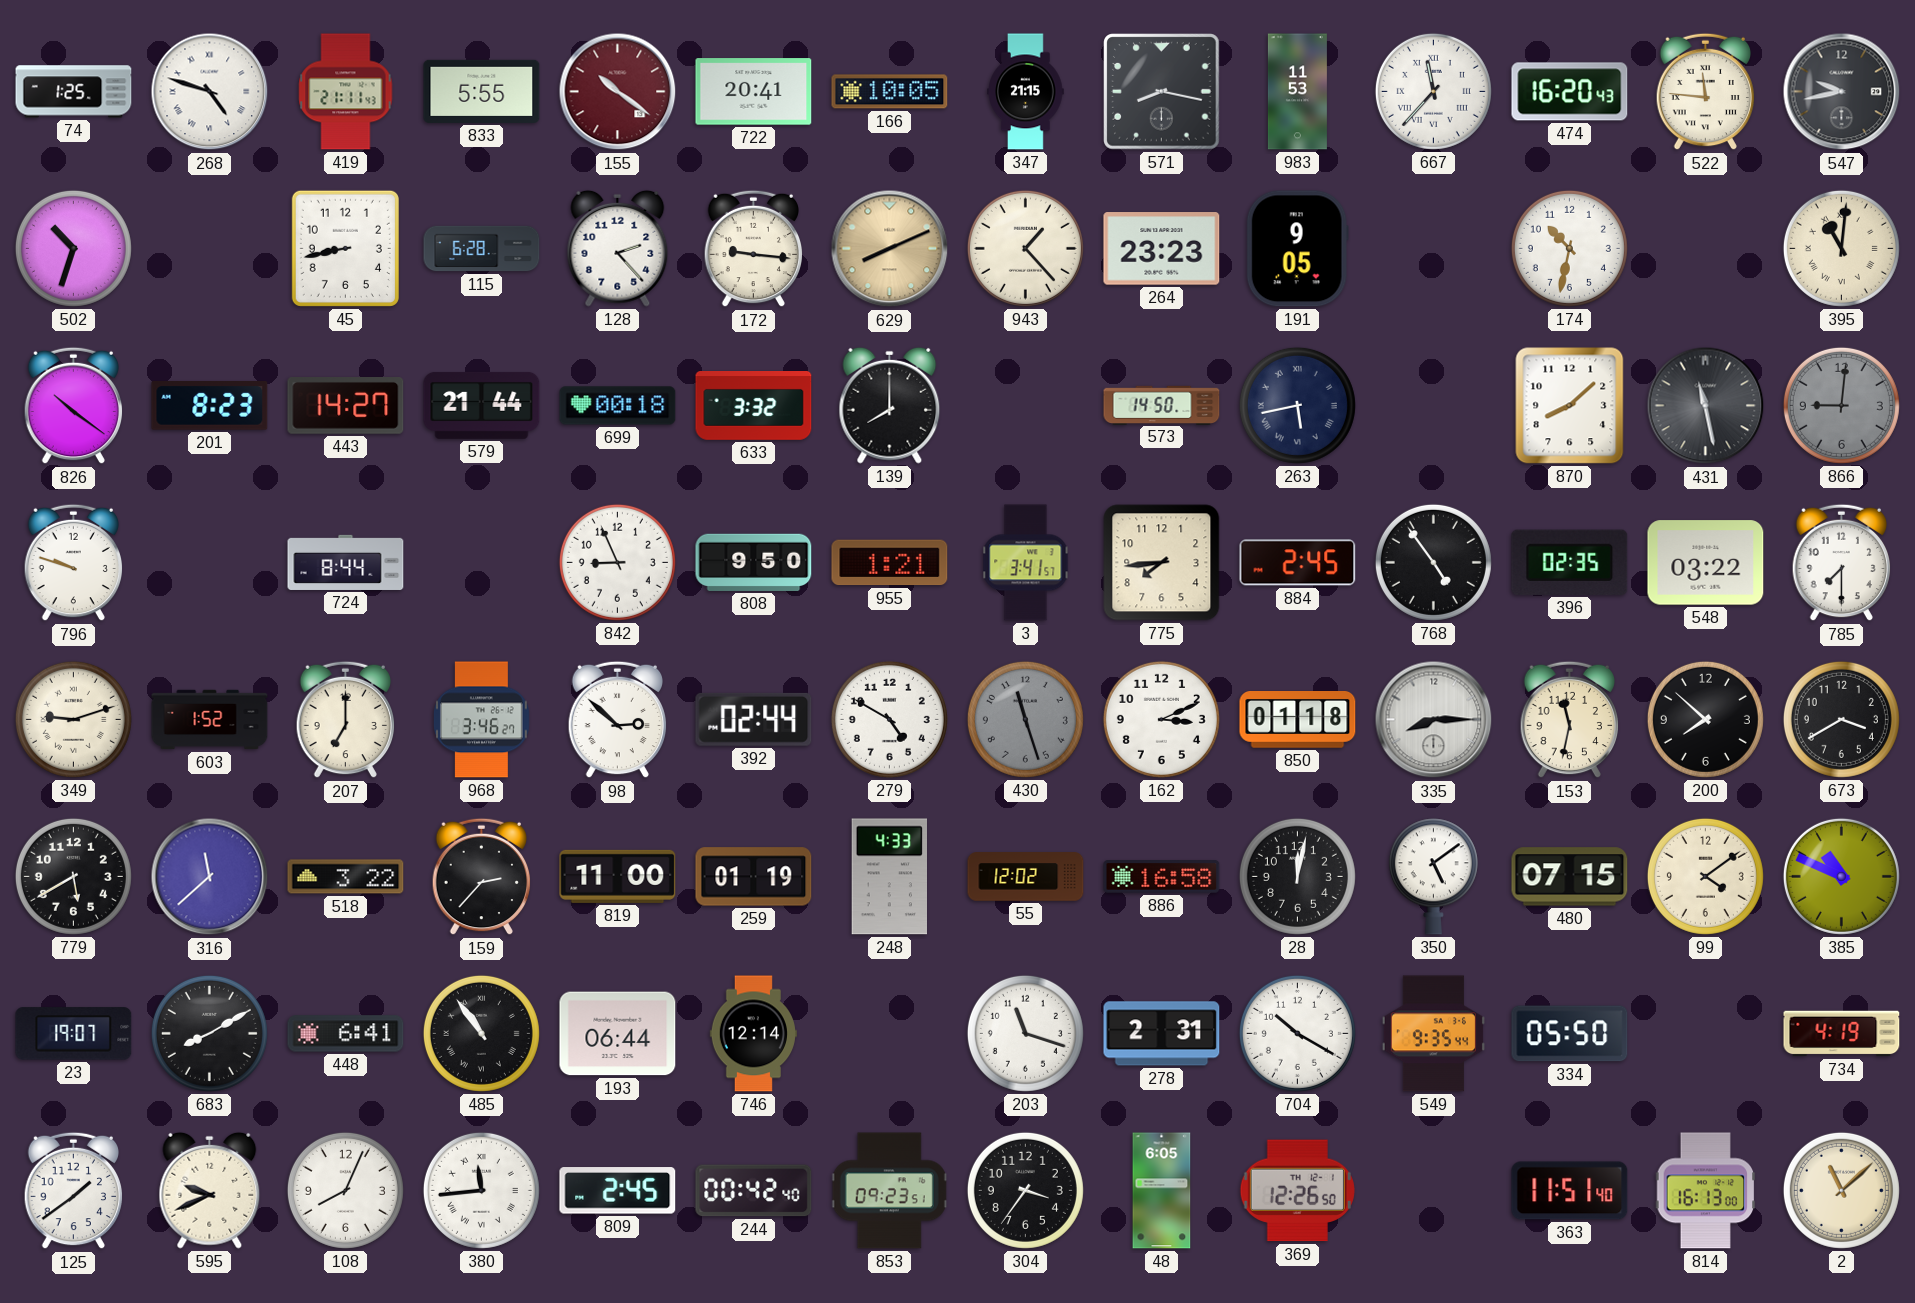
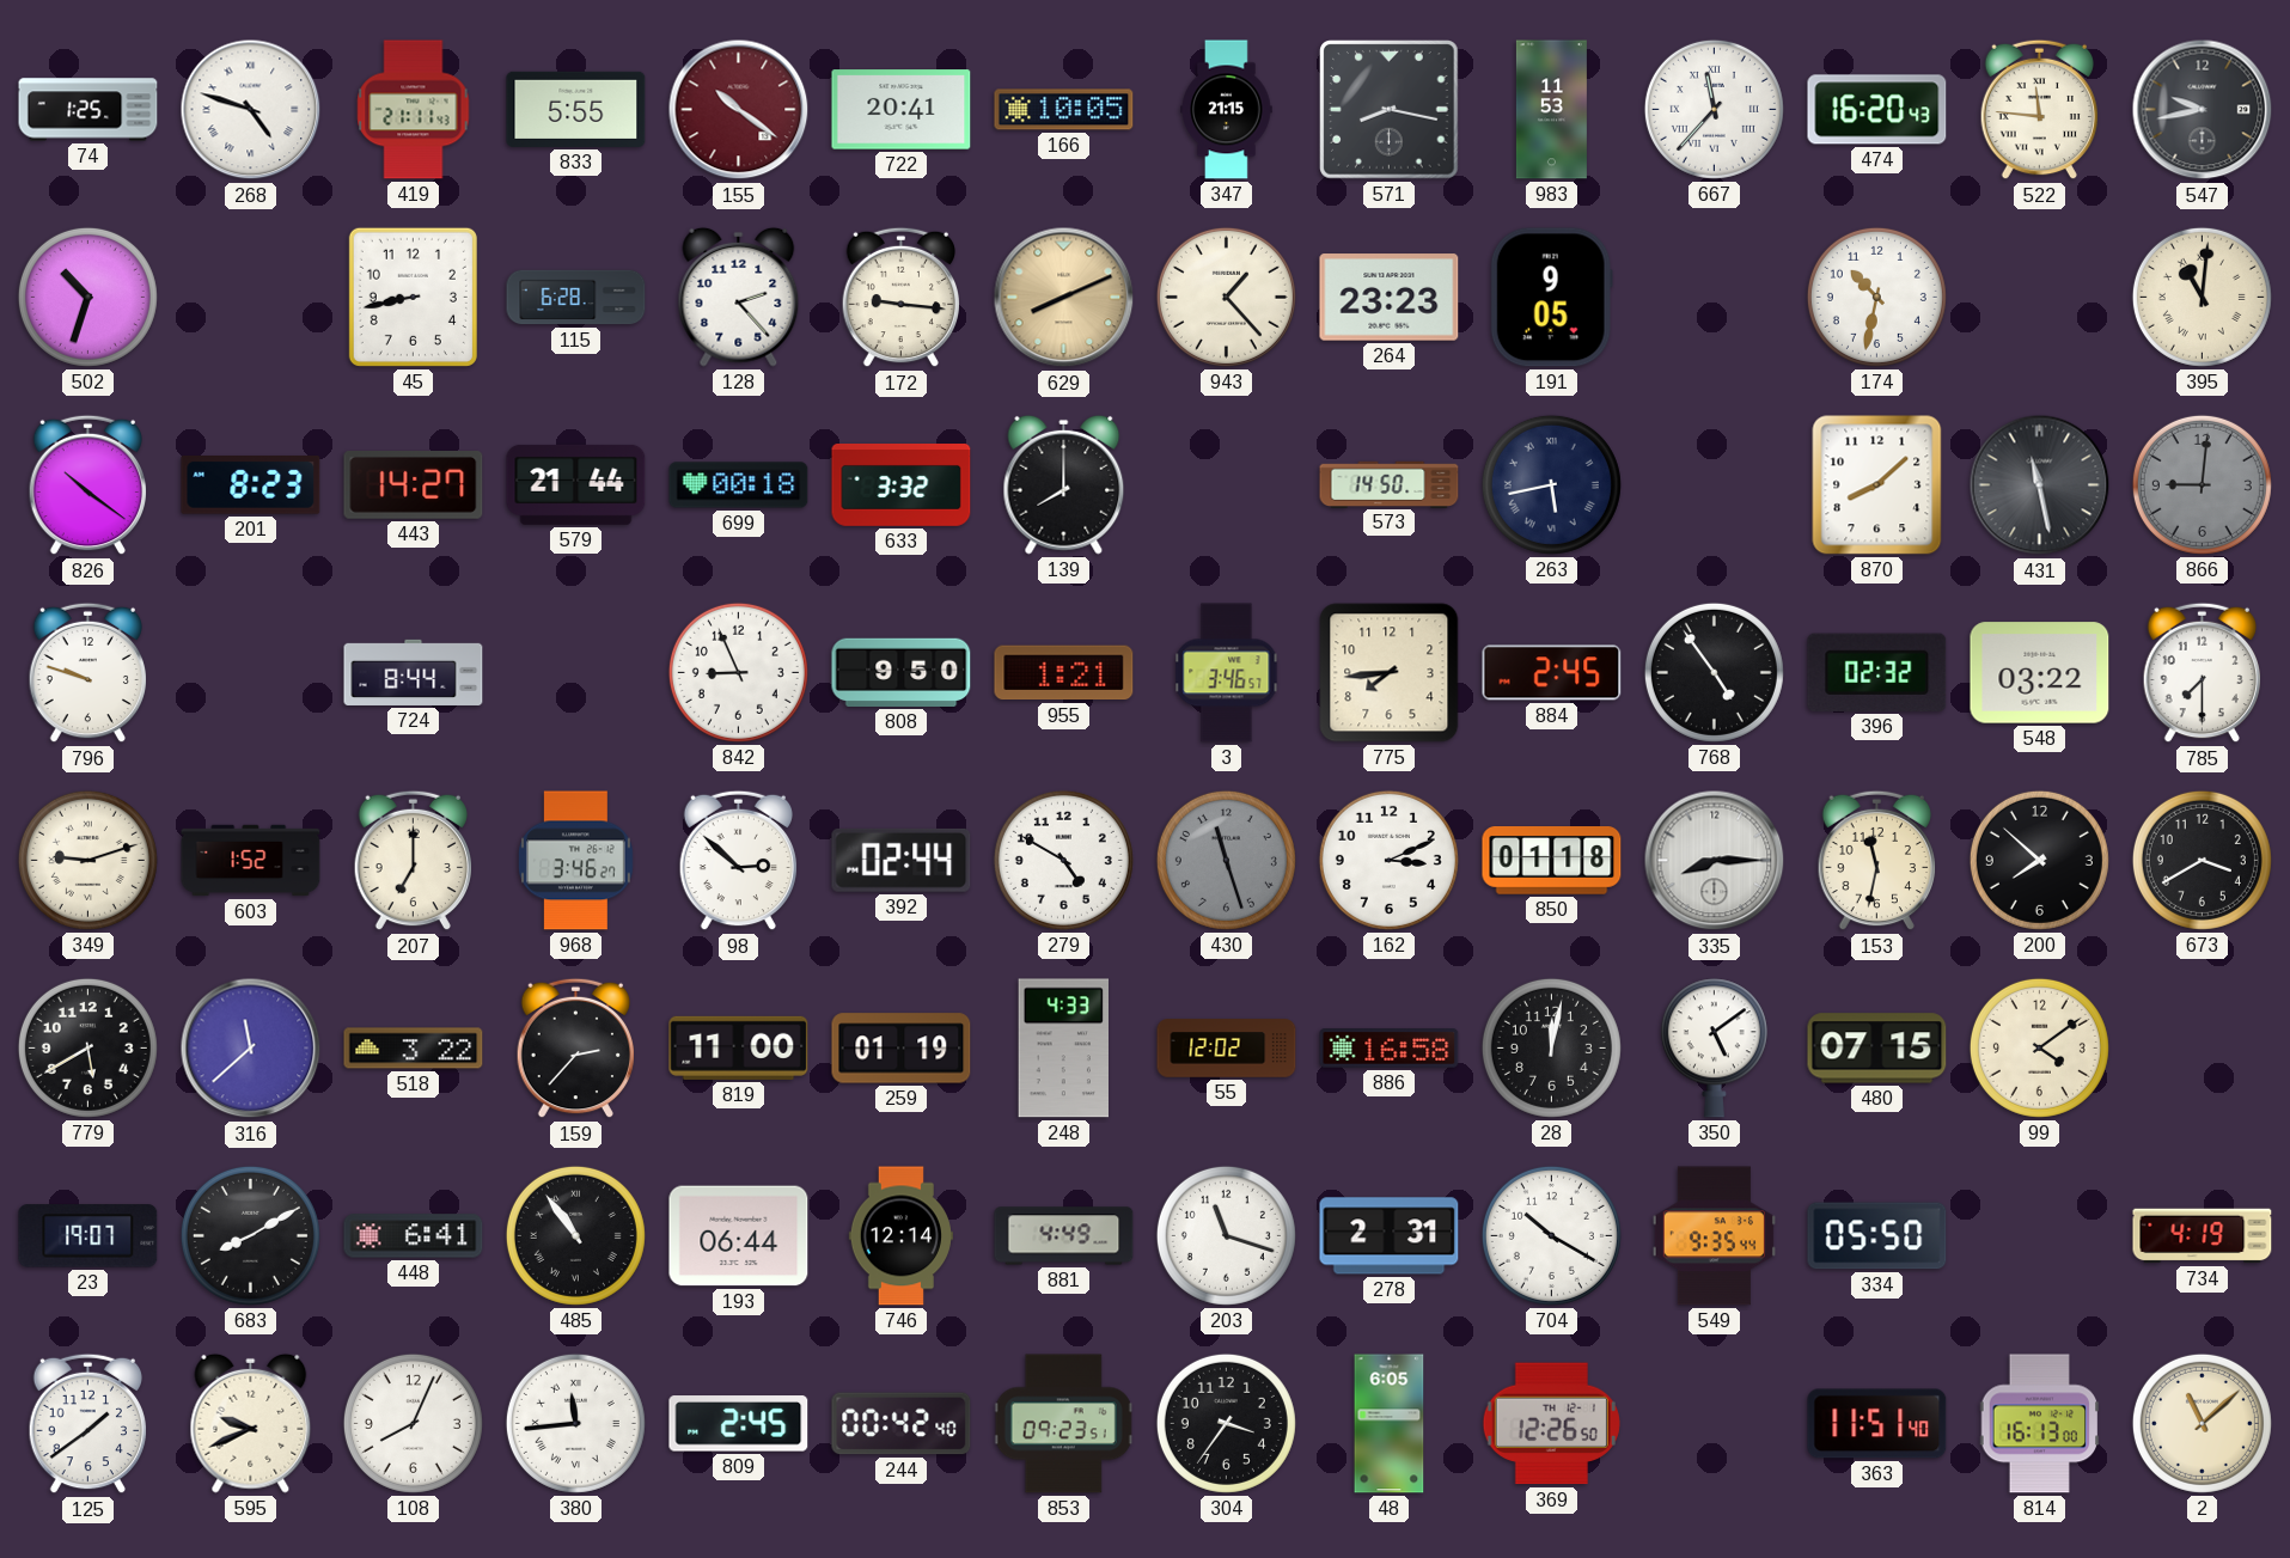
3: 3:41 -> 3:46
396: 02:35 -> 02:32
385: 10:49 -> none
881: none -> 4:49
